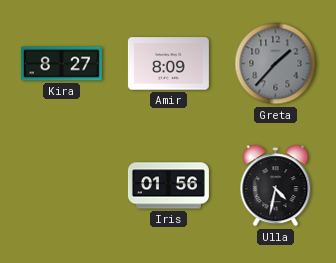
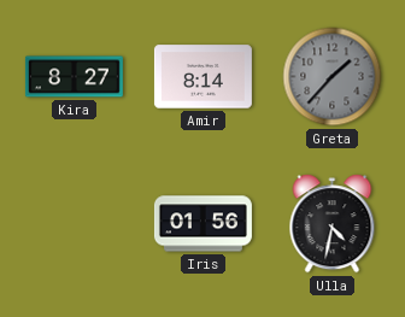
Amir: 8:09 -> 8:14
